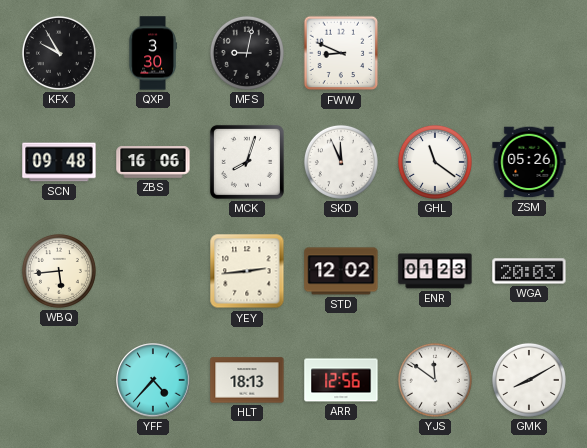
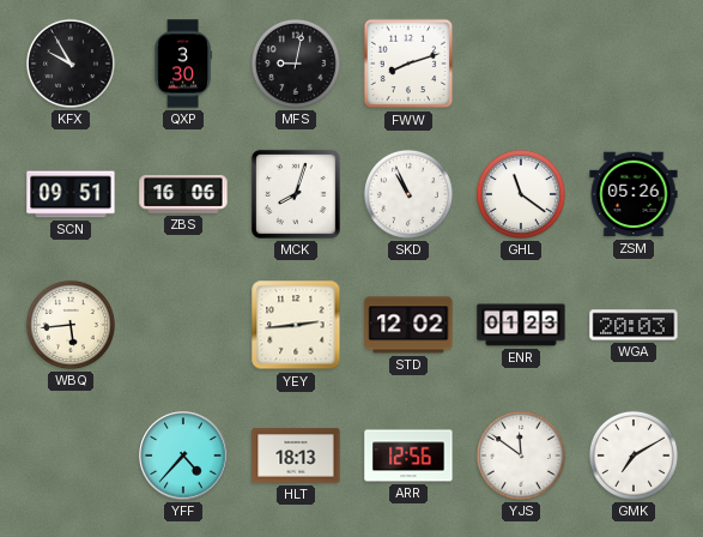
FWW: 8:49 -> 8:12
SCN: 09:48 -> 09:51
SKD: 11:56 -> 10:56
GMK: 8:10 -> 7:10
